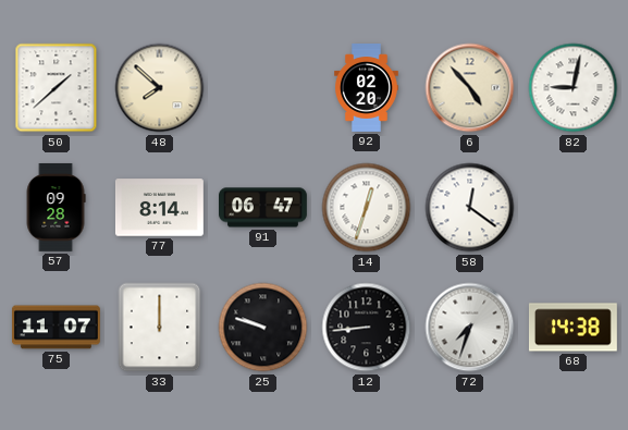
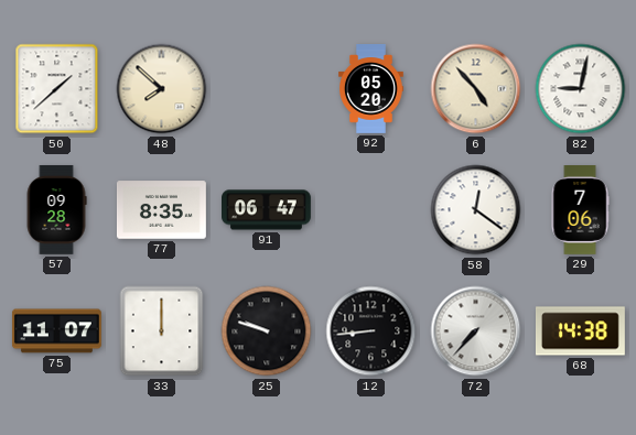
92: 02:20 -> 05:20
77: 8:14 -> 8:35
14: 12:33 -> none
29: none -> 7:06
72: 7:33 -> 7:37
